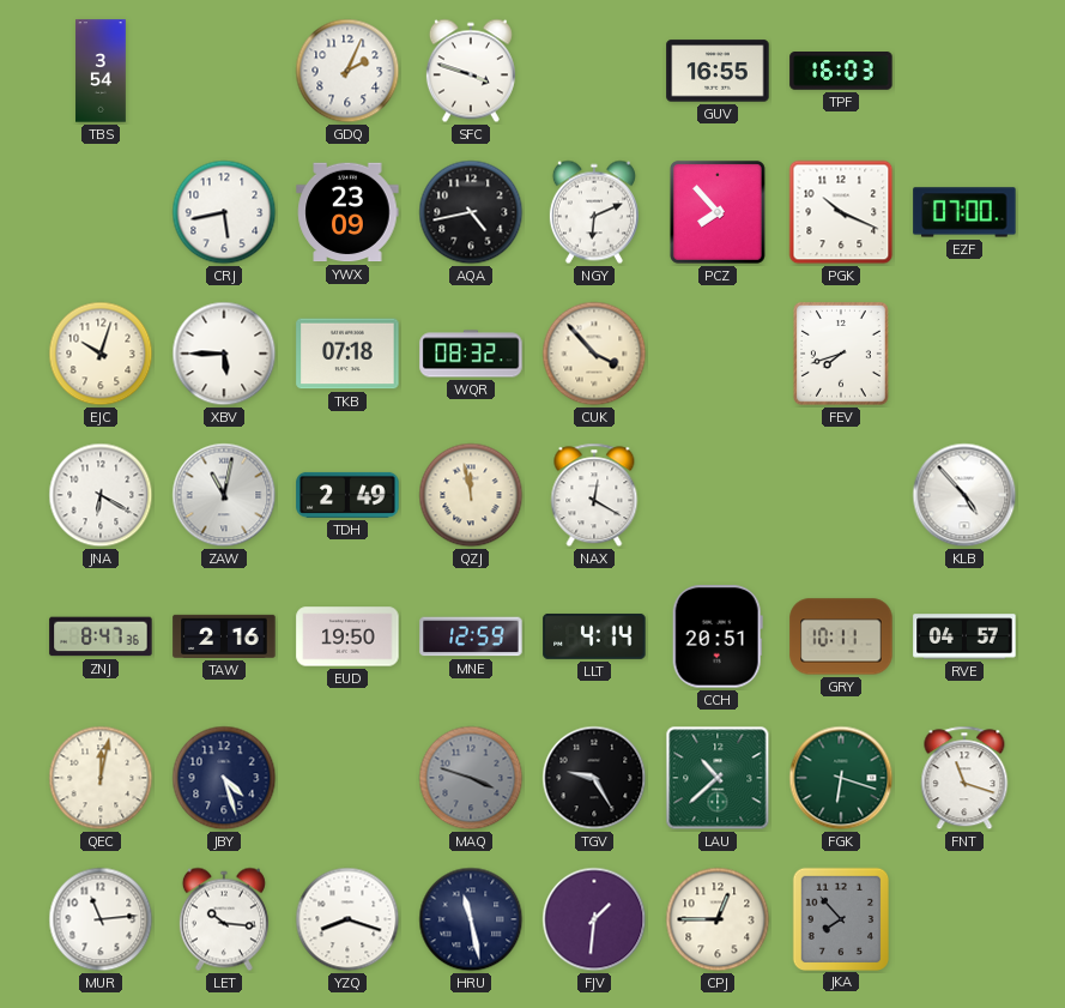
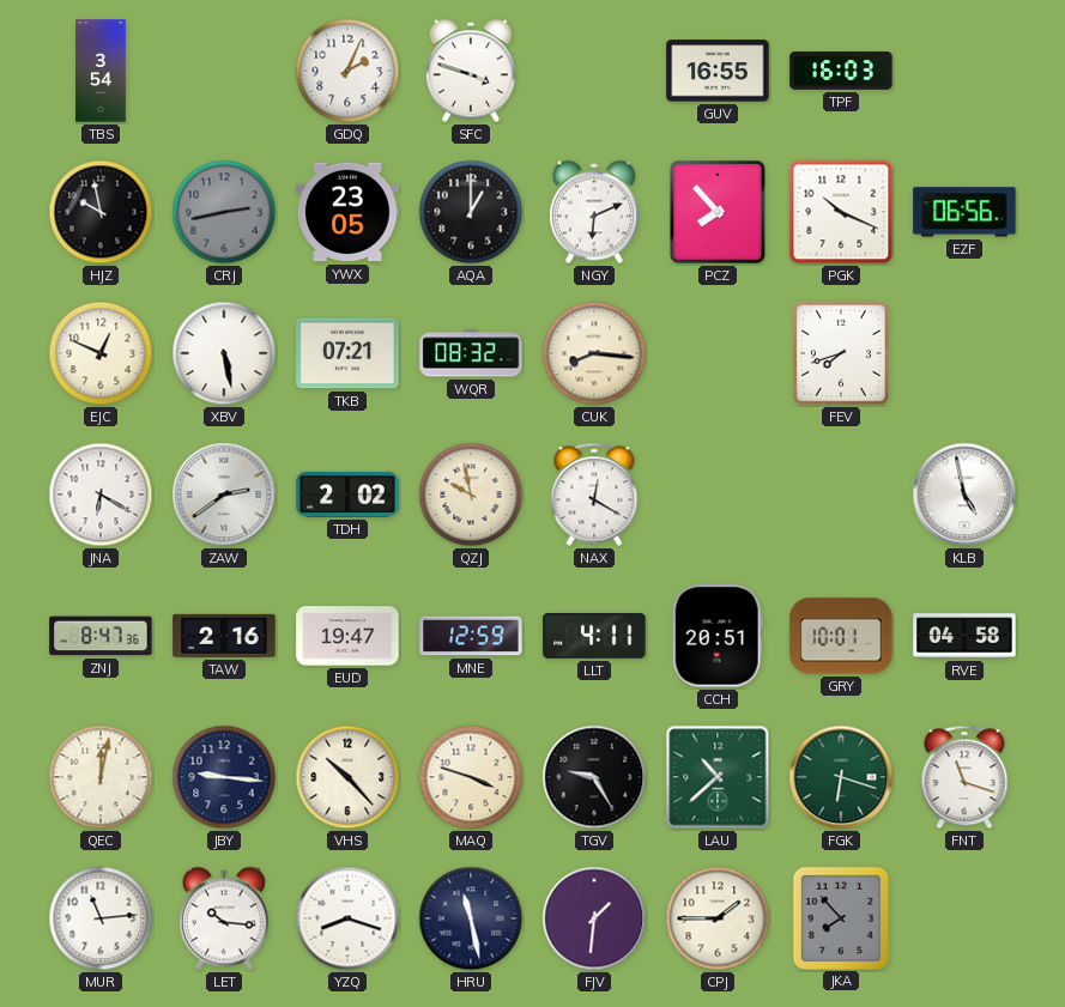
HJZ: none -> 9:58
CRJ: 5:43 -> 2:43
CRJ dial: white -> grey
YWX: 23:09 -> 23:05
AQA: 4:43 -> 1:00
EZF: 07:00 -> 06:56
EJC: 10:03 -> 12:49
XBV: 5:45 -> 5:28
TKB: 07:18 -> 07:21
CUK: 3:53 -> 8:16
ZAW: 11:02 -> 2:39
TDH: 2:49 -> 2:02
QZJ: 11:58 -> 9:58
KLB: 4:53 -> 4:58
EUD: 19:50 -> 19:47
LLT: 4:14 -> 4:11
GRY: 10:11 -> 10:01
RVE: 04:57 -> 04:58
JBY: 4:27 -> 9:16
VHS: none -> 10:23
MAQ dial: grey -> cream
CPJ: 12:45 -> 1:45
